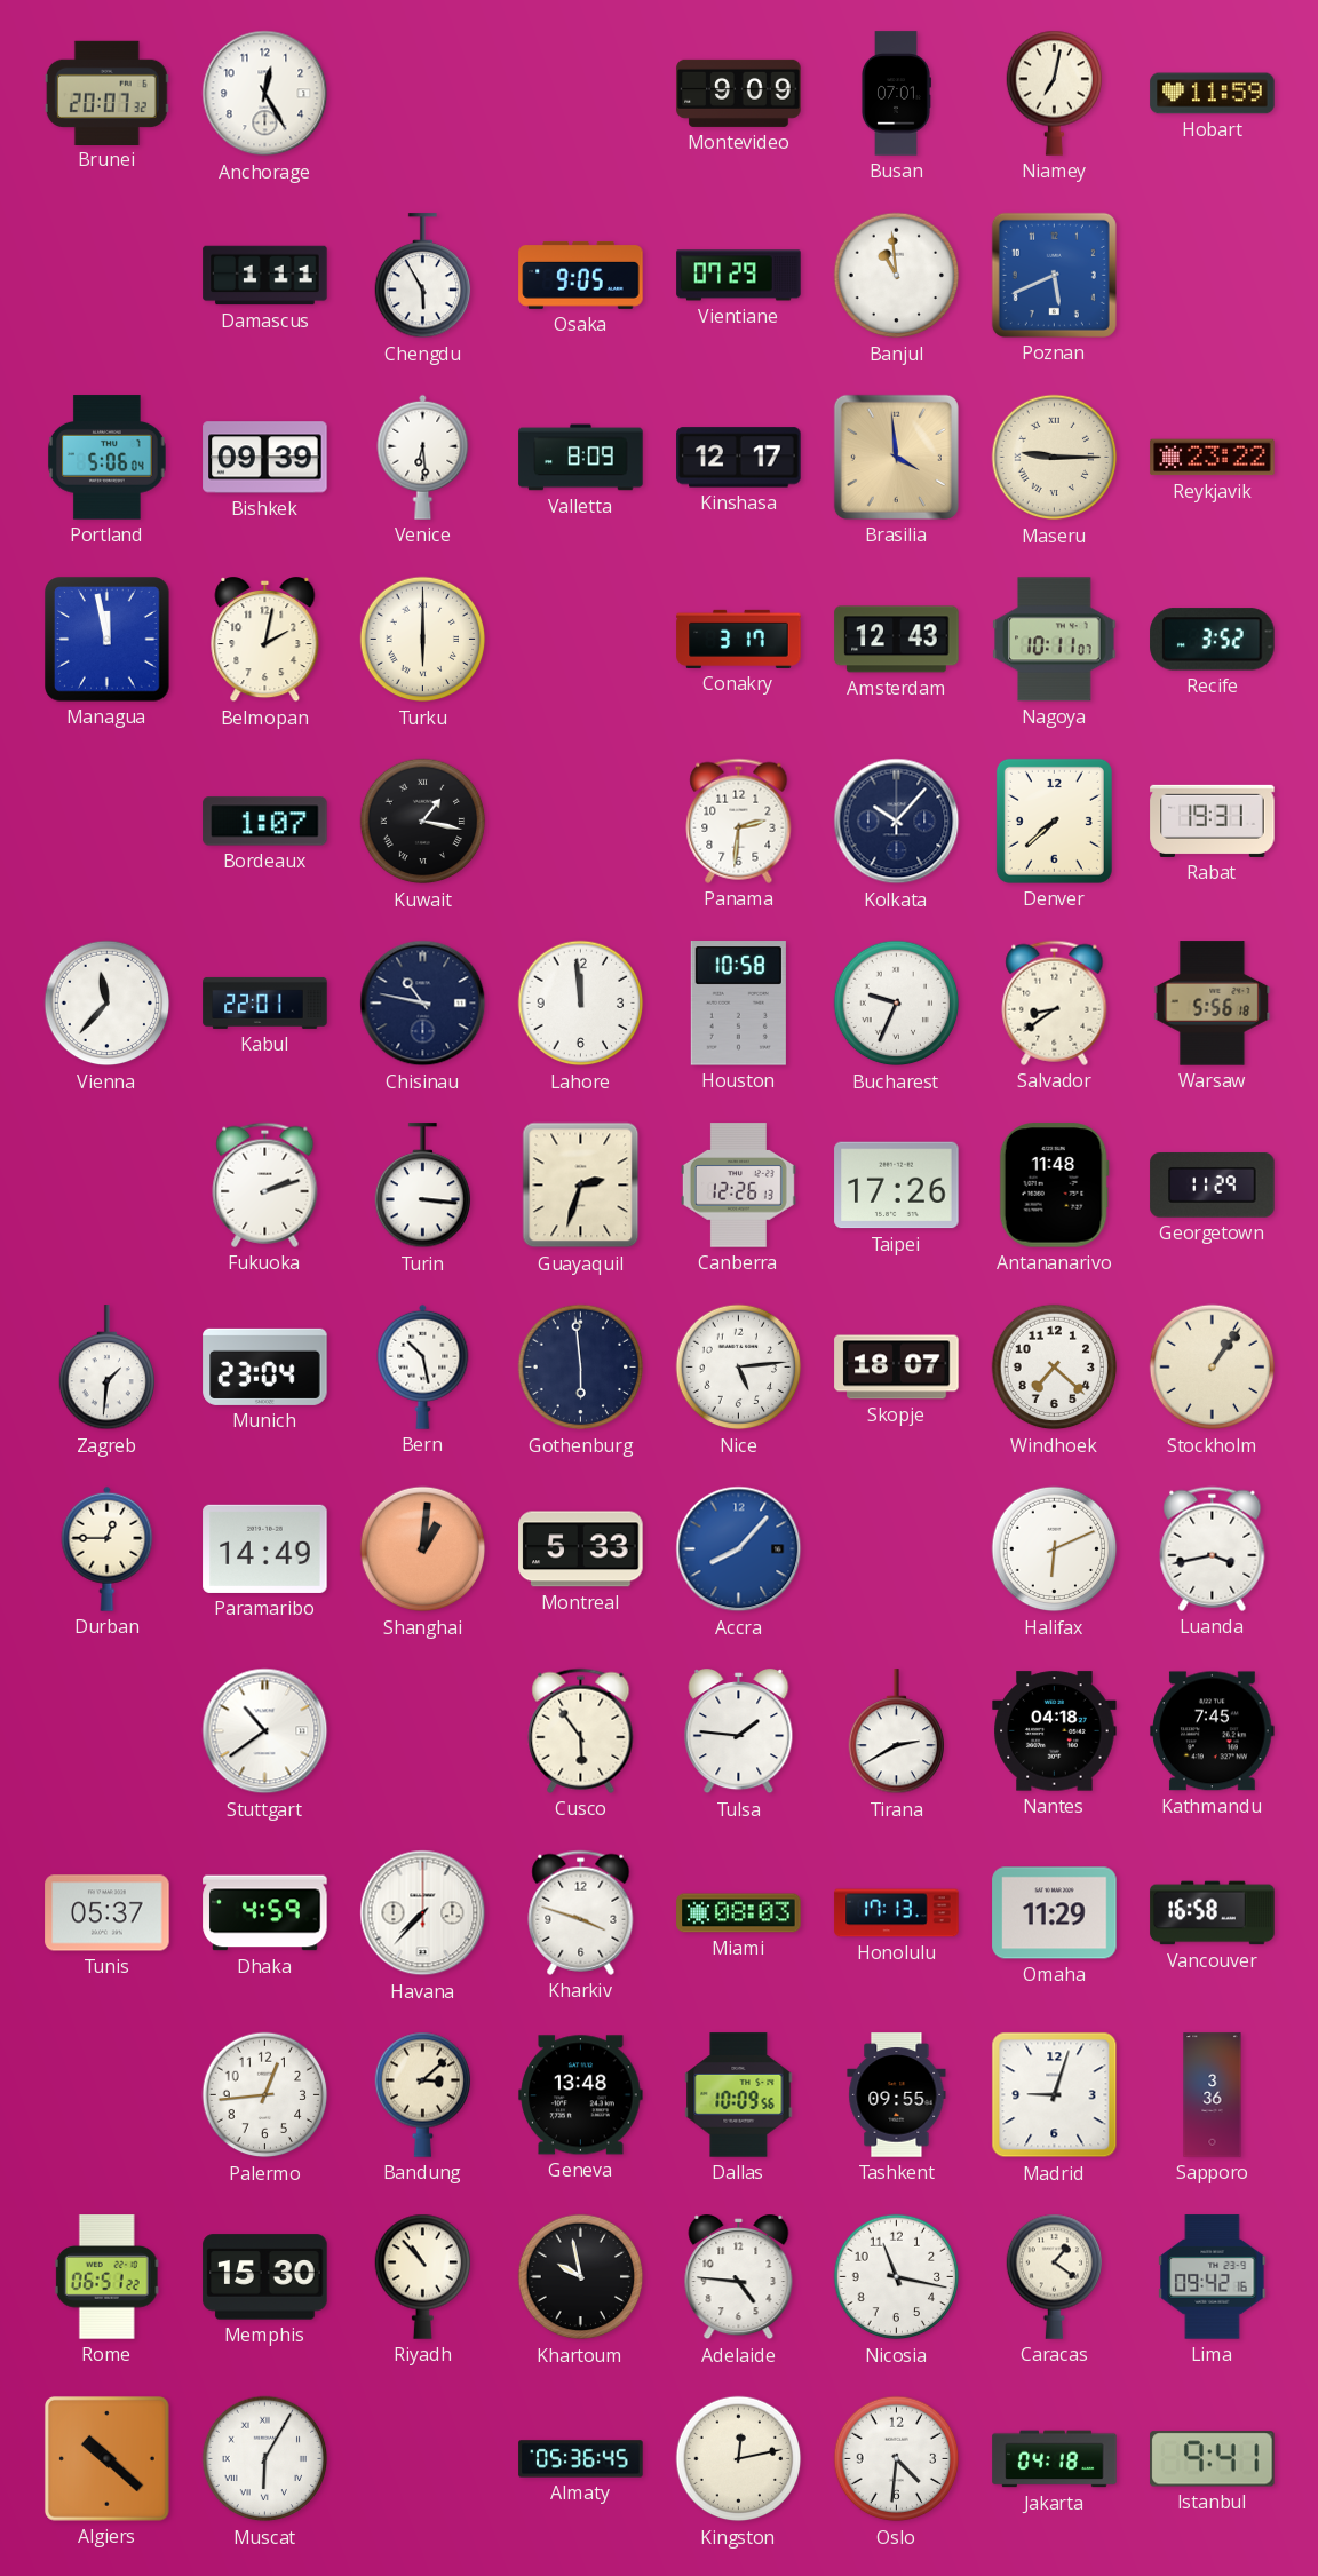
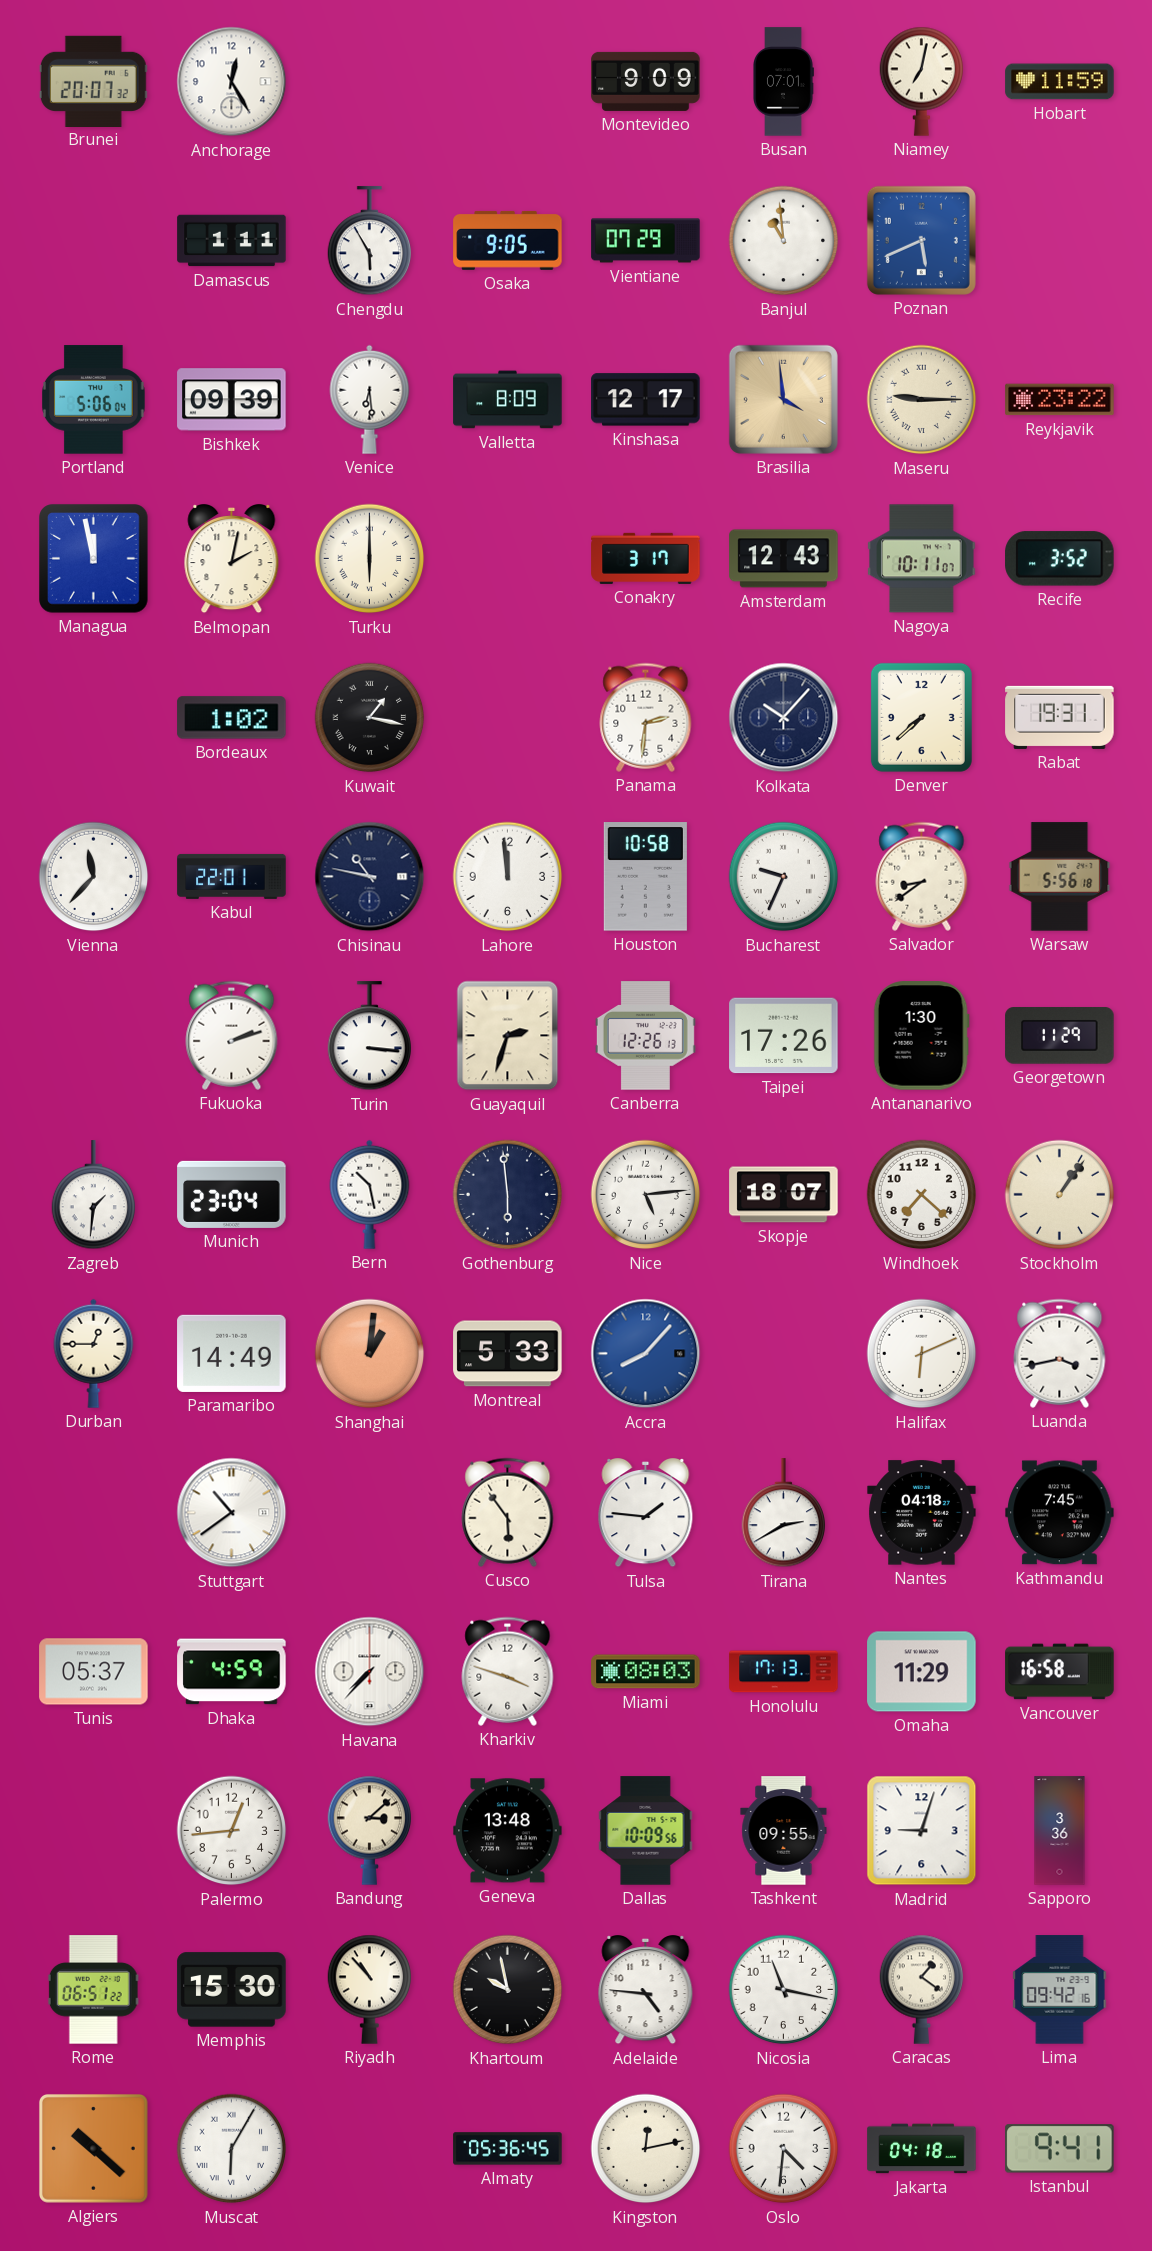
Bordeaux: 1:07 -> 1:02
Antananarivo: 11:48 -> 1:30
